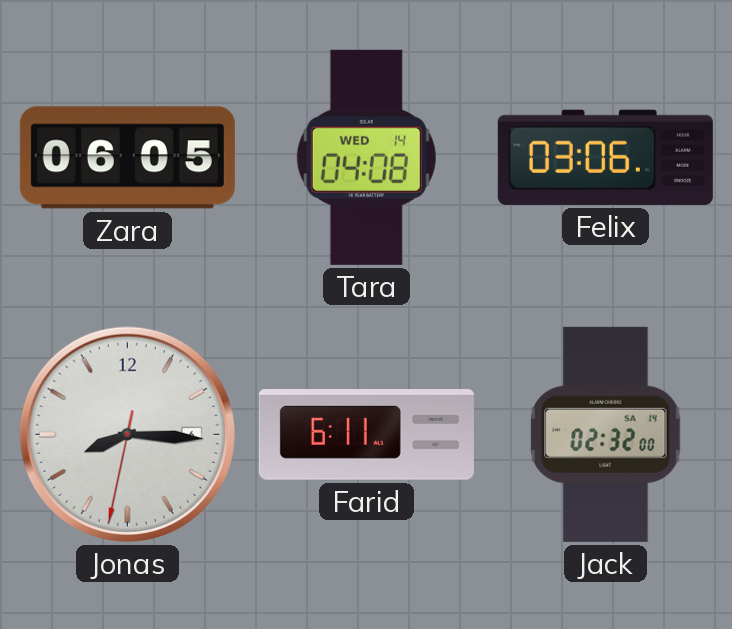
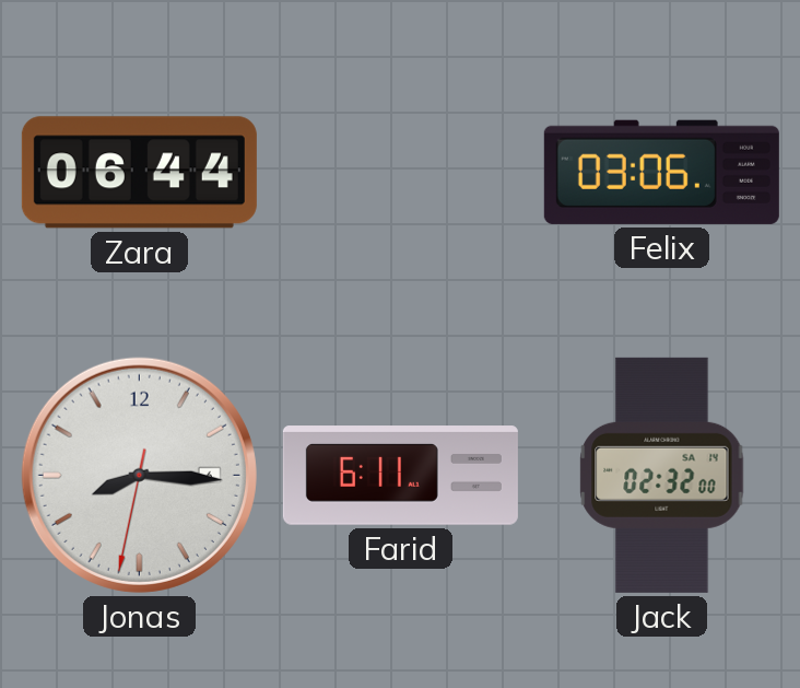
Zara: 06:05 -> 06:44
Tara: 04:08 -> none
